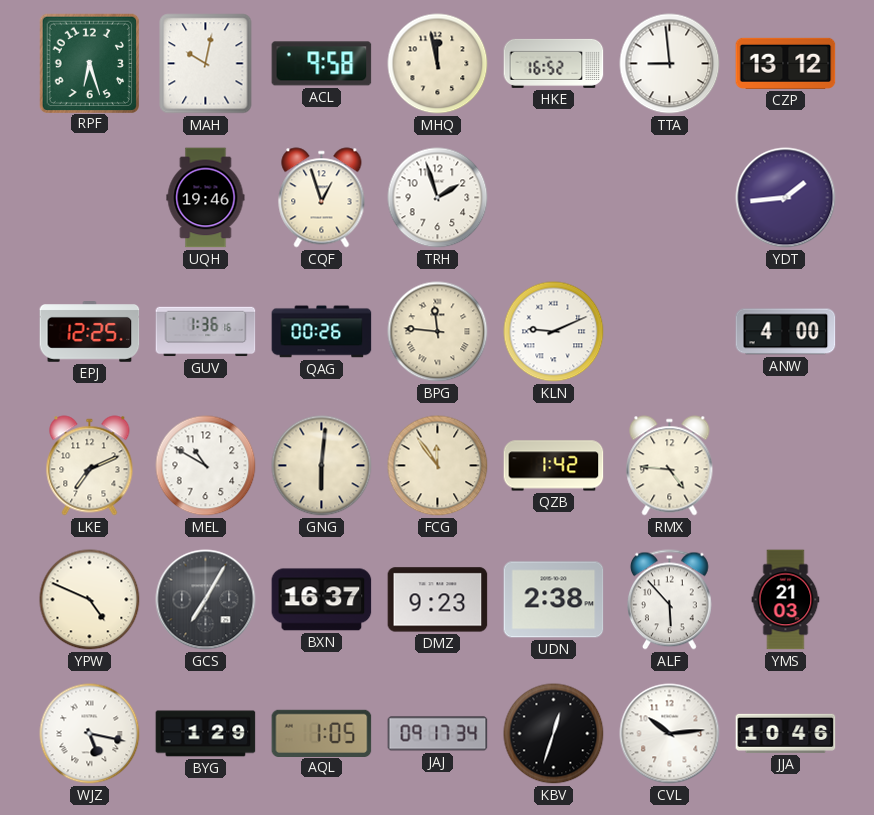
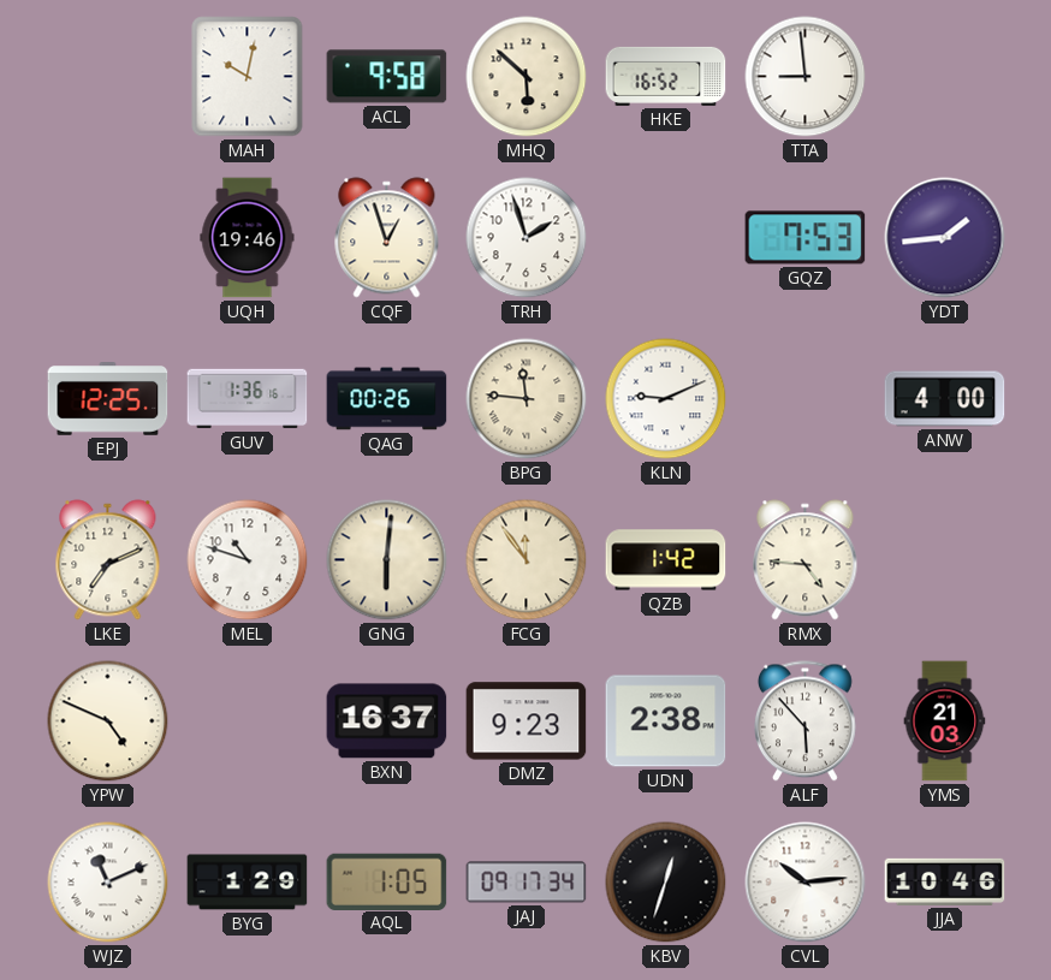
RPF: 6:27 -> none
MHQ: 11:58 -> 5:52
CZP: 13:12 -> none
GQZ: none -> 7:53
MEL: 10:50 -> 10:48
GCS: 7:05 -> none
WJZ: 5:17 -> 11:11
